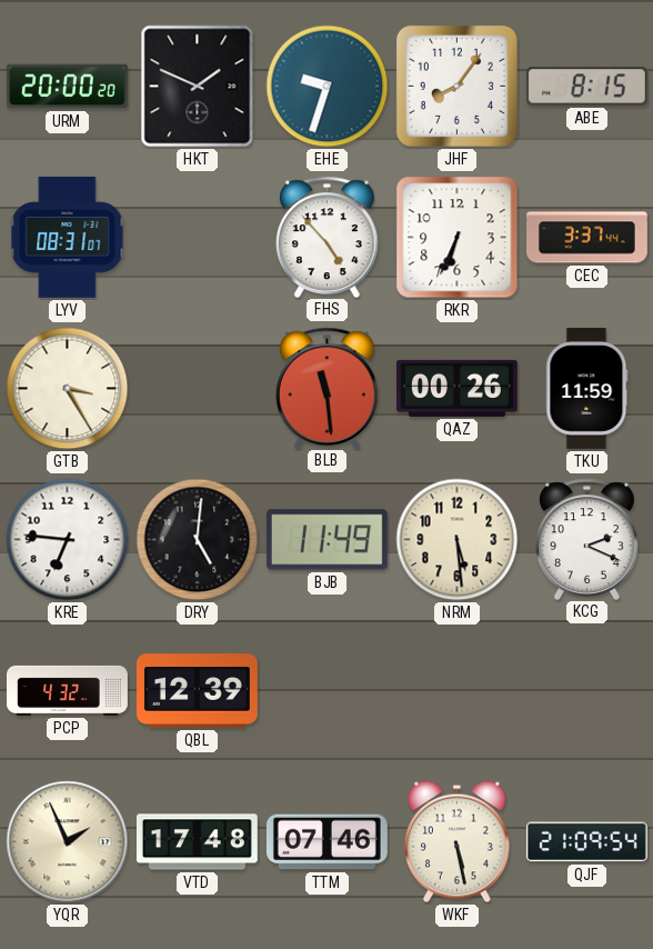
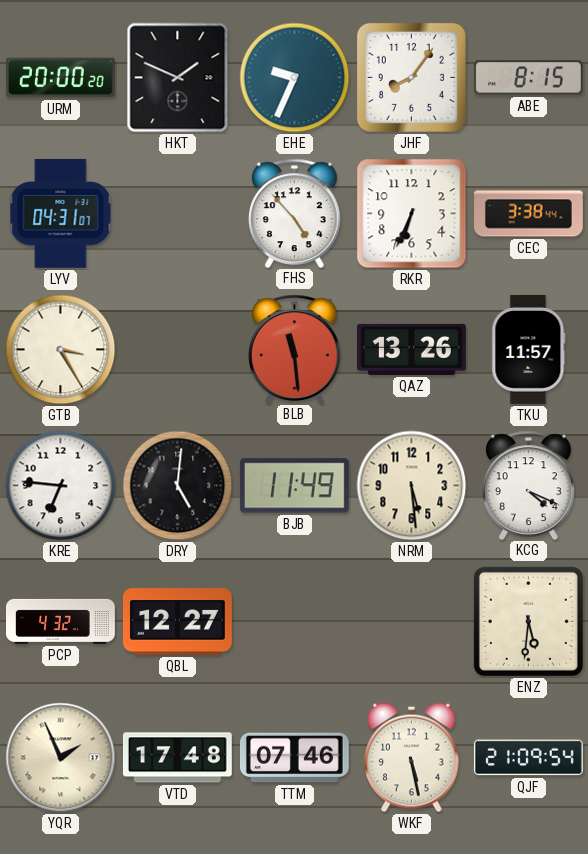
EHE: 9:33 -> 9:34
LYV: 08:31 -> 04:31
CEC: 3:37 -> 3:38
QAZ: 00:26 -> 13:26
TKU: 11:59 -> 11:57
KCG: 2:19 -> 4:19
QBL: 12:39 -> 12:27
ENZ: none -> 5:31
